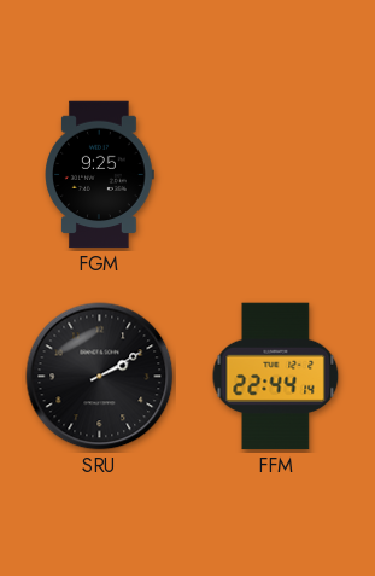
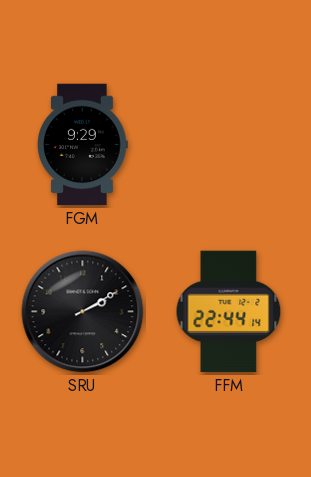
FGM: 9:25 -> 9:29
